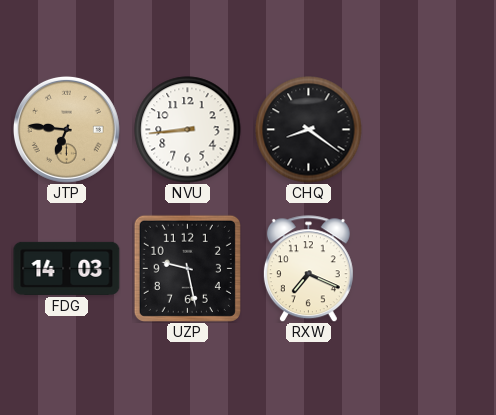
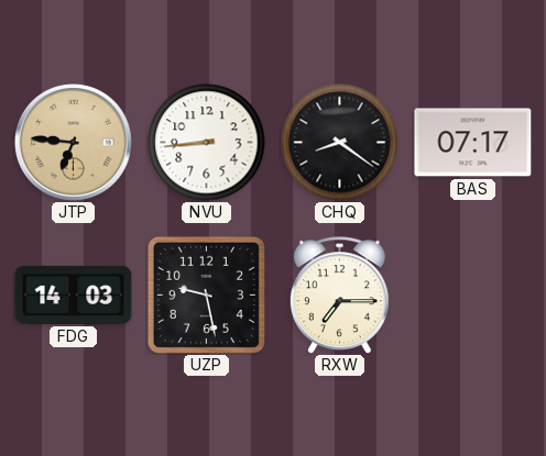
BAS: none -> 07:17
RXW: 7:19 -> 7:15
